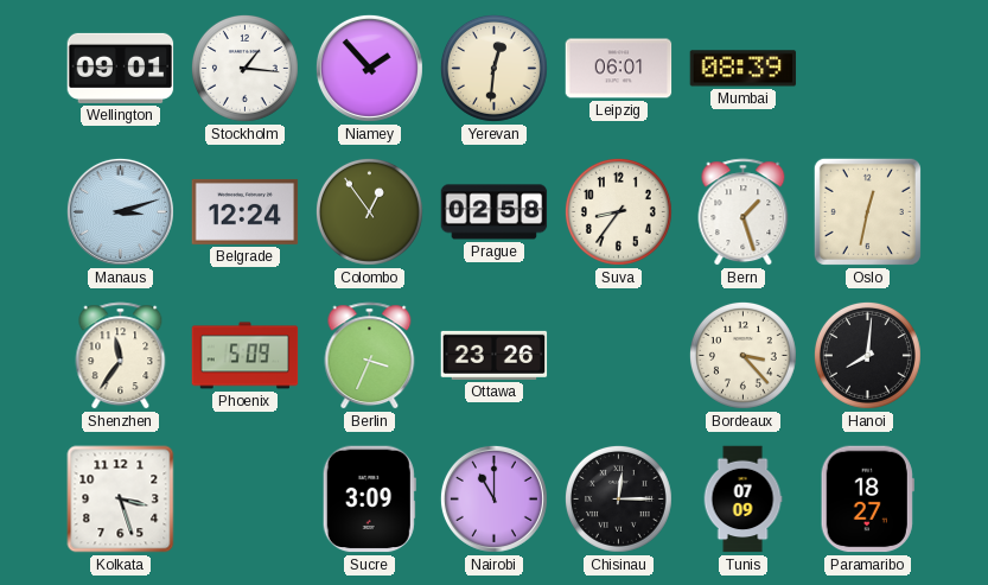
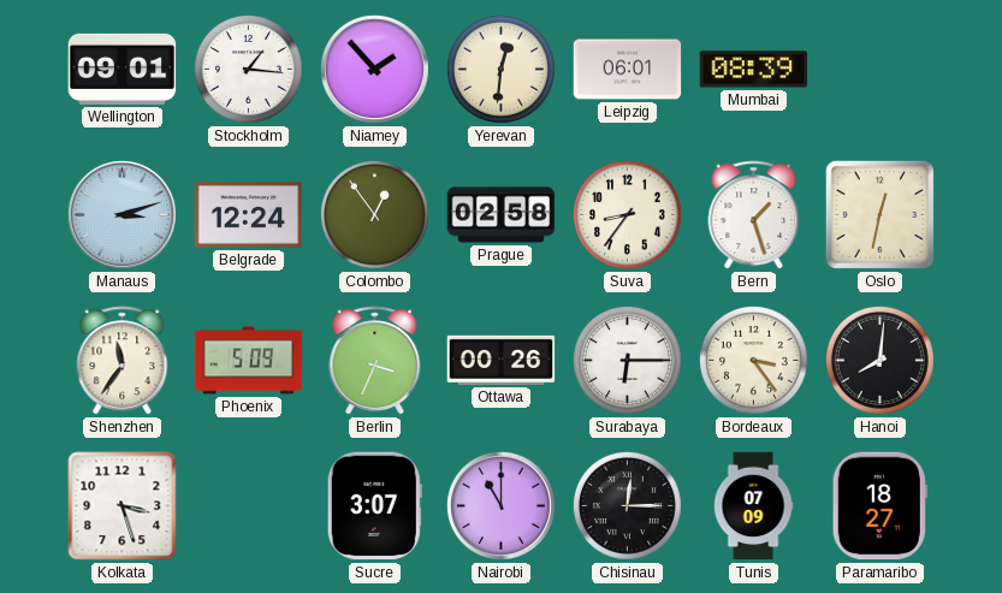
Ottawa: 23:26 -> 00:26
Surabaya: none -> 6:15
Bordeaux: 3:23 -> 3:24
Sucre: 3:09 -> 3:07
